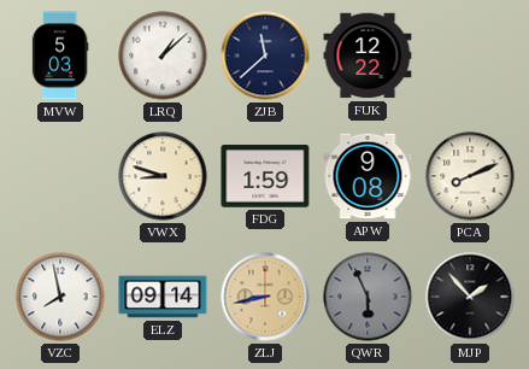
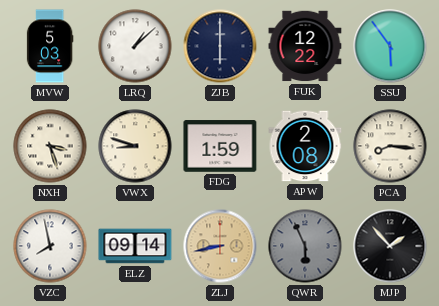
ZJB: 11:38 -> 6:00
SSU: none -> 5:54
NXH: none -> 3:27
APW: 9:08 -> 2:08
PCA: 8:11 -> 8:16
